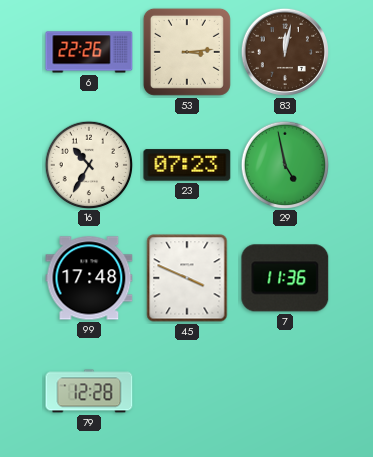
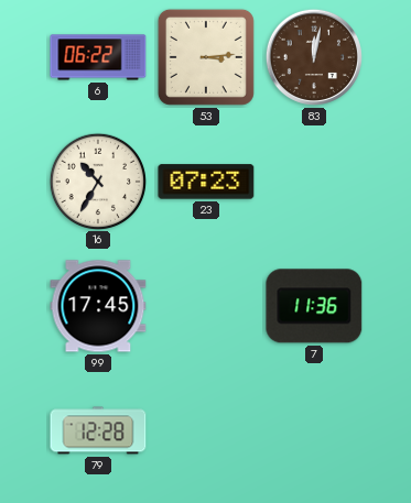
6: 22:26 -> 06:22
29: 4:58 -> none
99: 17:48 -> 17:45
45: 3:49 -> none
